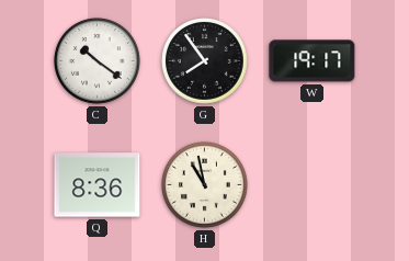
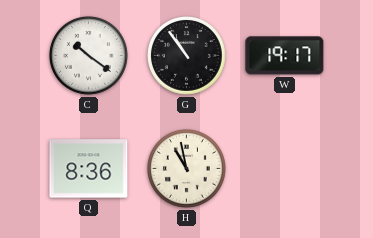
G: 7:54 -> 10:54
